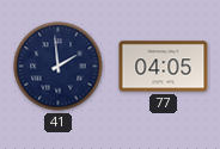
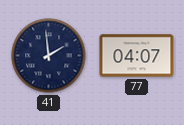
77: 04:05 -> 04:07
